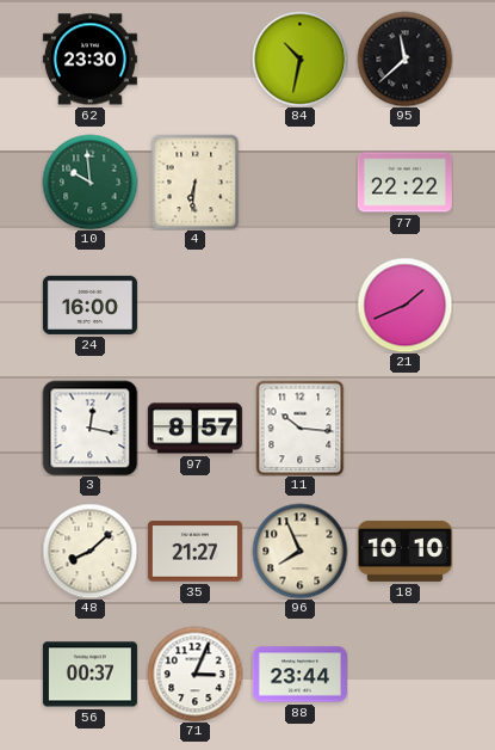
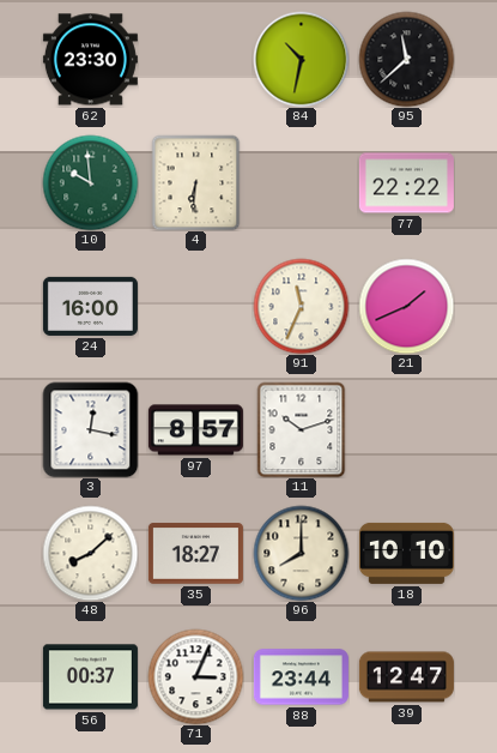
91: none -> 11:34
11: 10:16 -> 10:12
35: 21:27 -> 18:27
96: 7:56 -> 8:00
39: none -> 12:47
